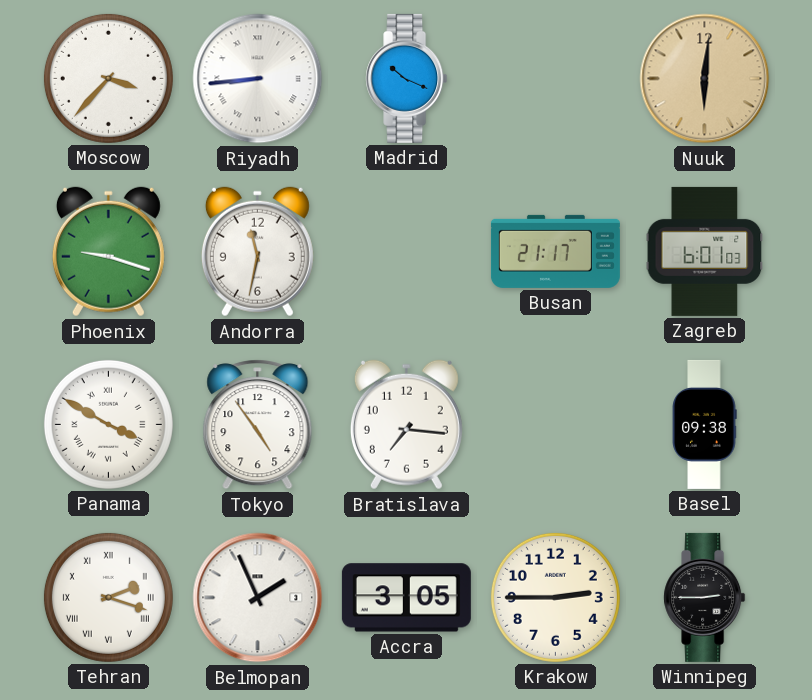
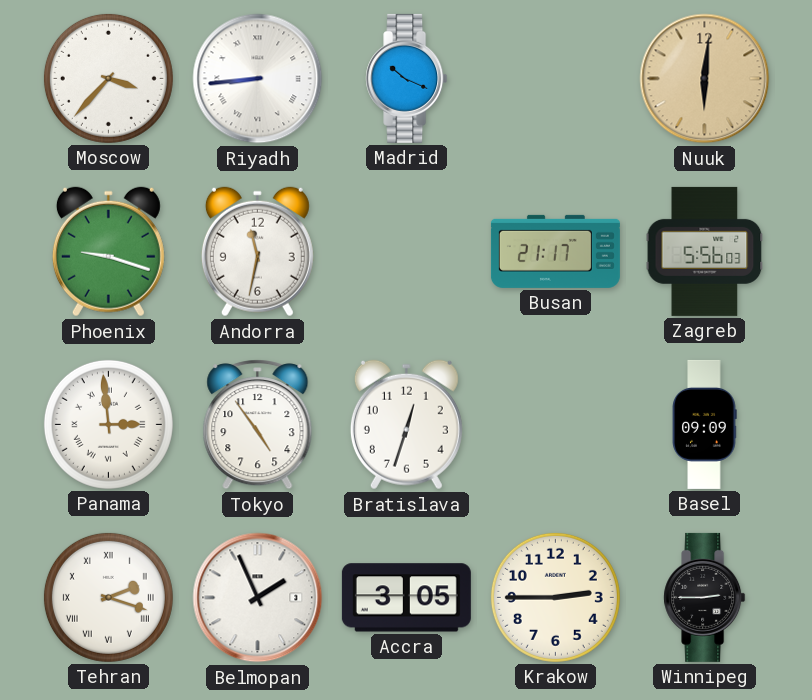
Zagreb: 6:01 -> 5:56
Panama: 3:50 -> 2:59
Bratislava: 7:16 -> 12:33
Basel: 09:38 -> 09:09
